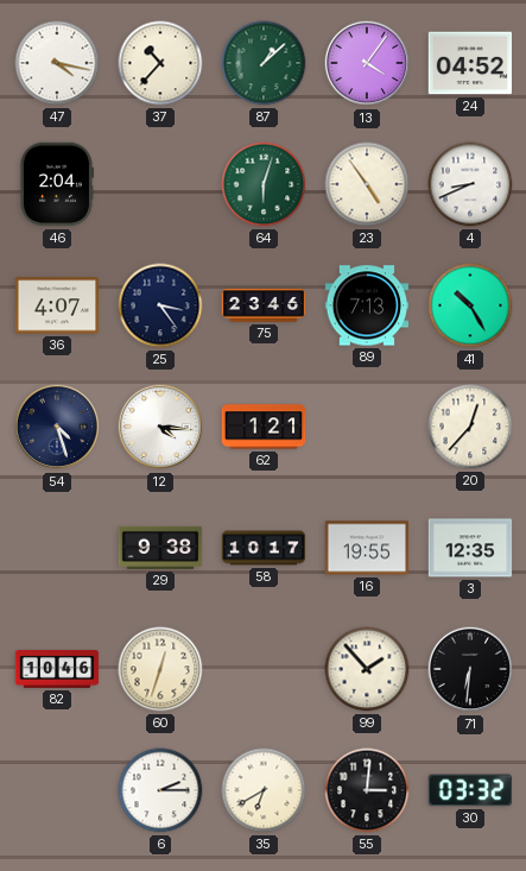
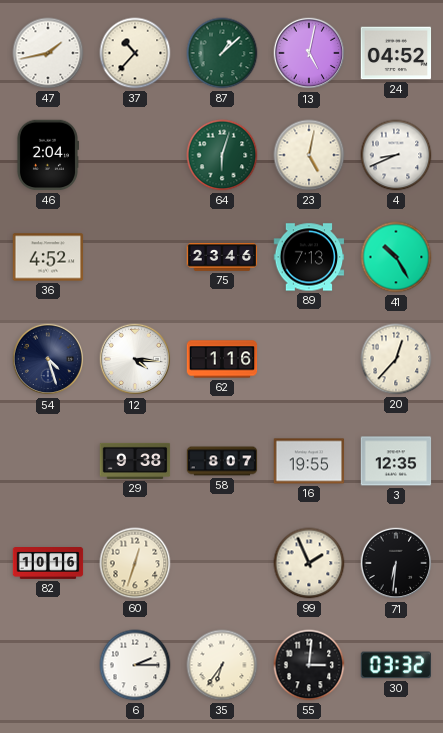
47: 4:17 -> 1:43
13: 4:06 -> 5:02
23: 4:54 -> 5:02
36: 4:07 -> 4:52
25: 3:24 -> none
62: 1:21 -> 1:16
58: 10:17 -> 8:07
82: 10:46 -> 10:16
99: 1:53 -> 1:56
35: 6:40 -> 6:36
